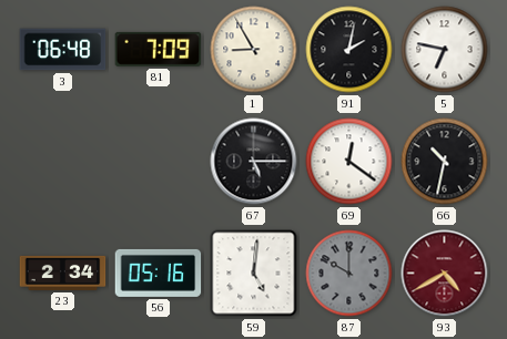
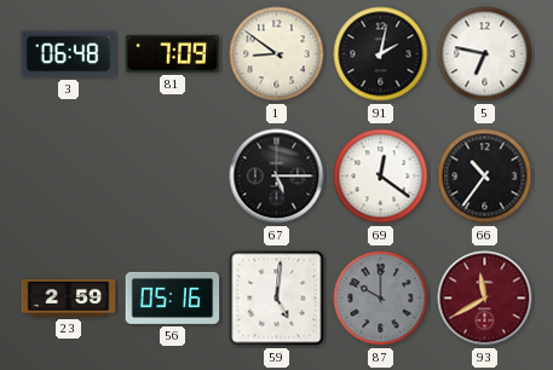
1: 8:55 -> 8:51
66: 10:32 -> 10:36
23: 2:34 -> 2:59
93: 4:40 -> 11:40
